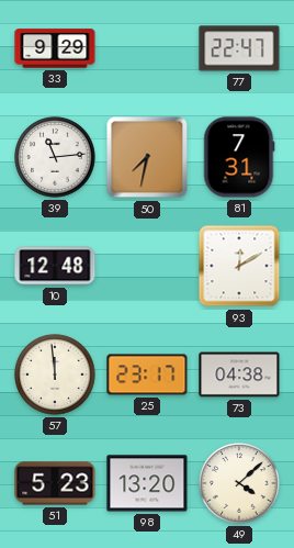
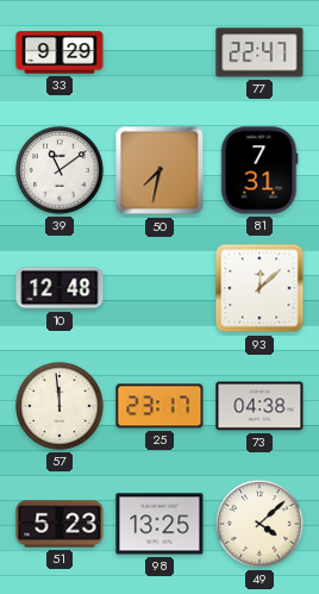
39: 11:14 -> 11:09
93: 12:10 -> 12:08
98: 13:20 -> 13:25
